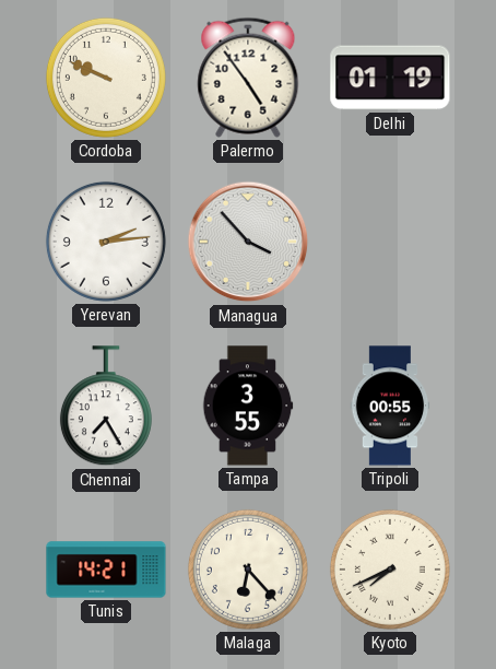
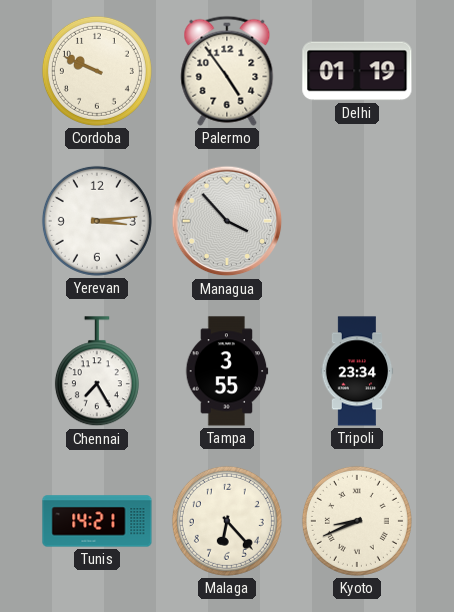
Yerevan: 2:14 -> 3:14
Tripoli: 00:55 -> 23:34
Kyoto: 7:41 -> 8:41
